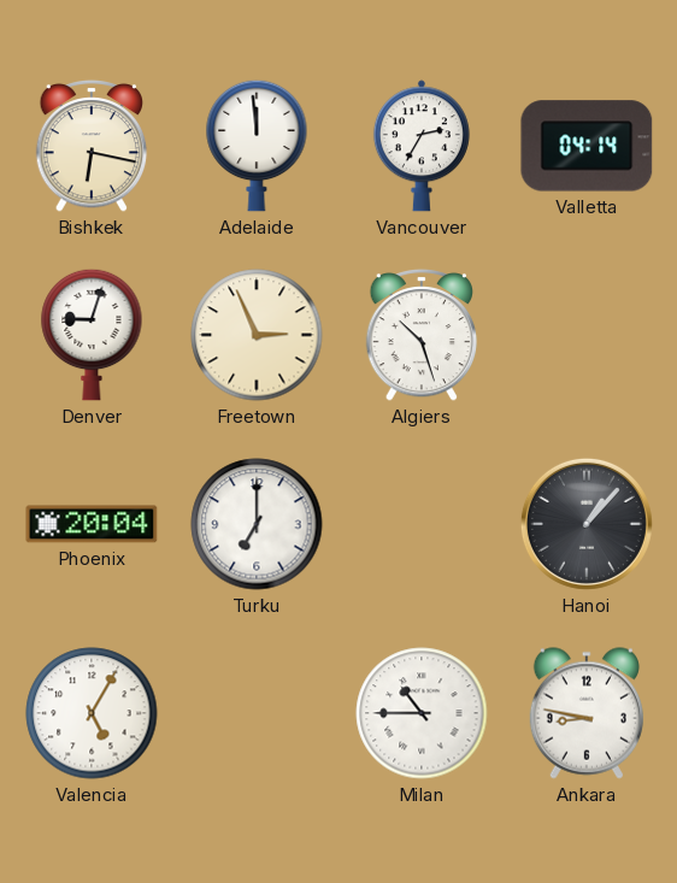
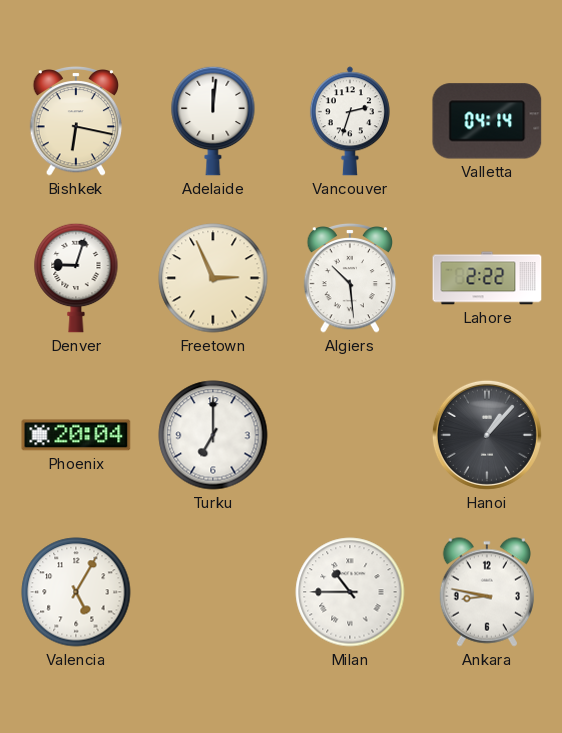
Adelaide: 11:59 -> 12:01
Vancouver: 2:35 -> 2:33
Algiers: 10:27 -> 10:29
Lahore: none -> 2:22
